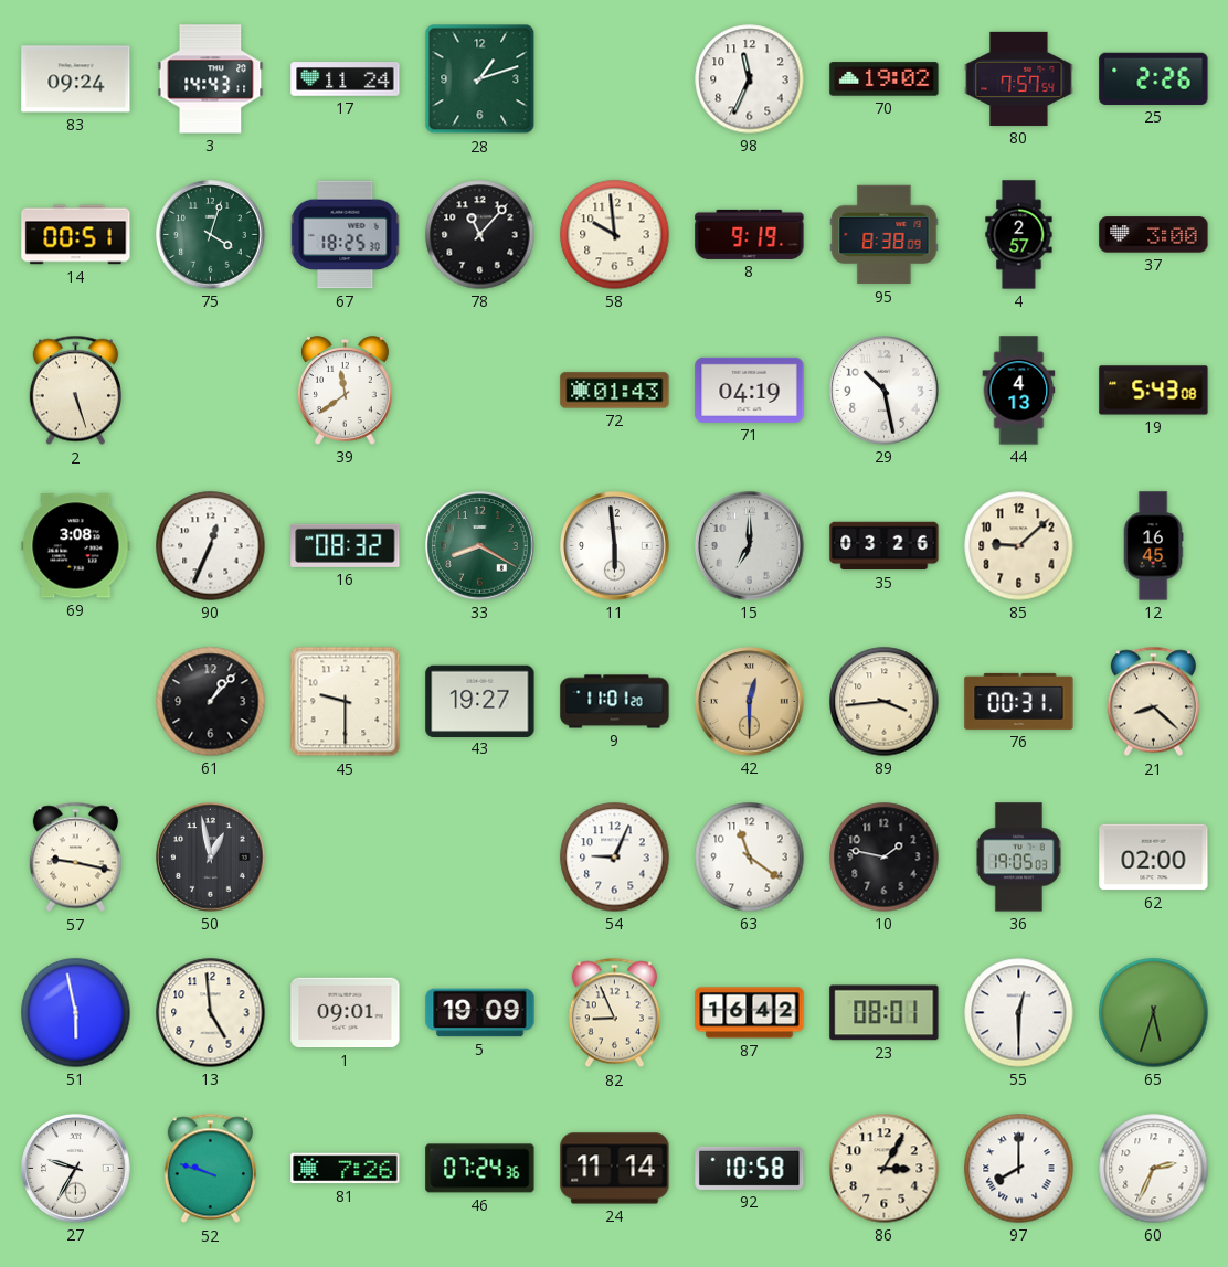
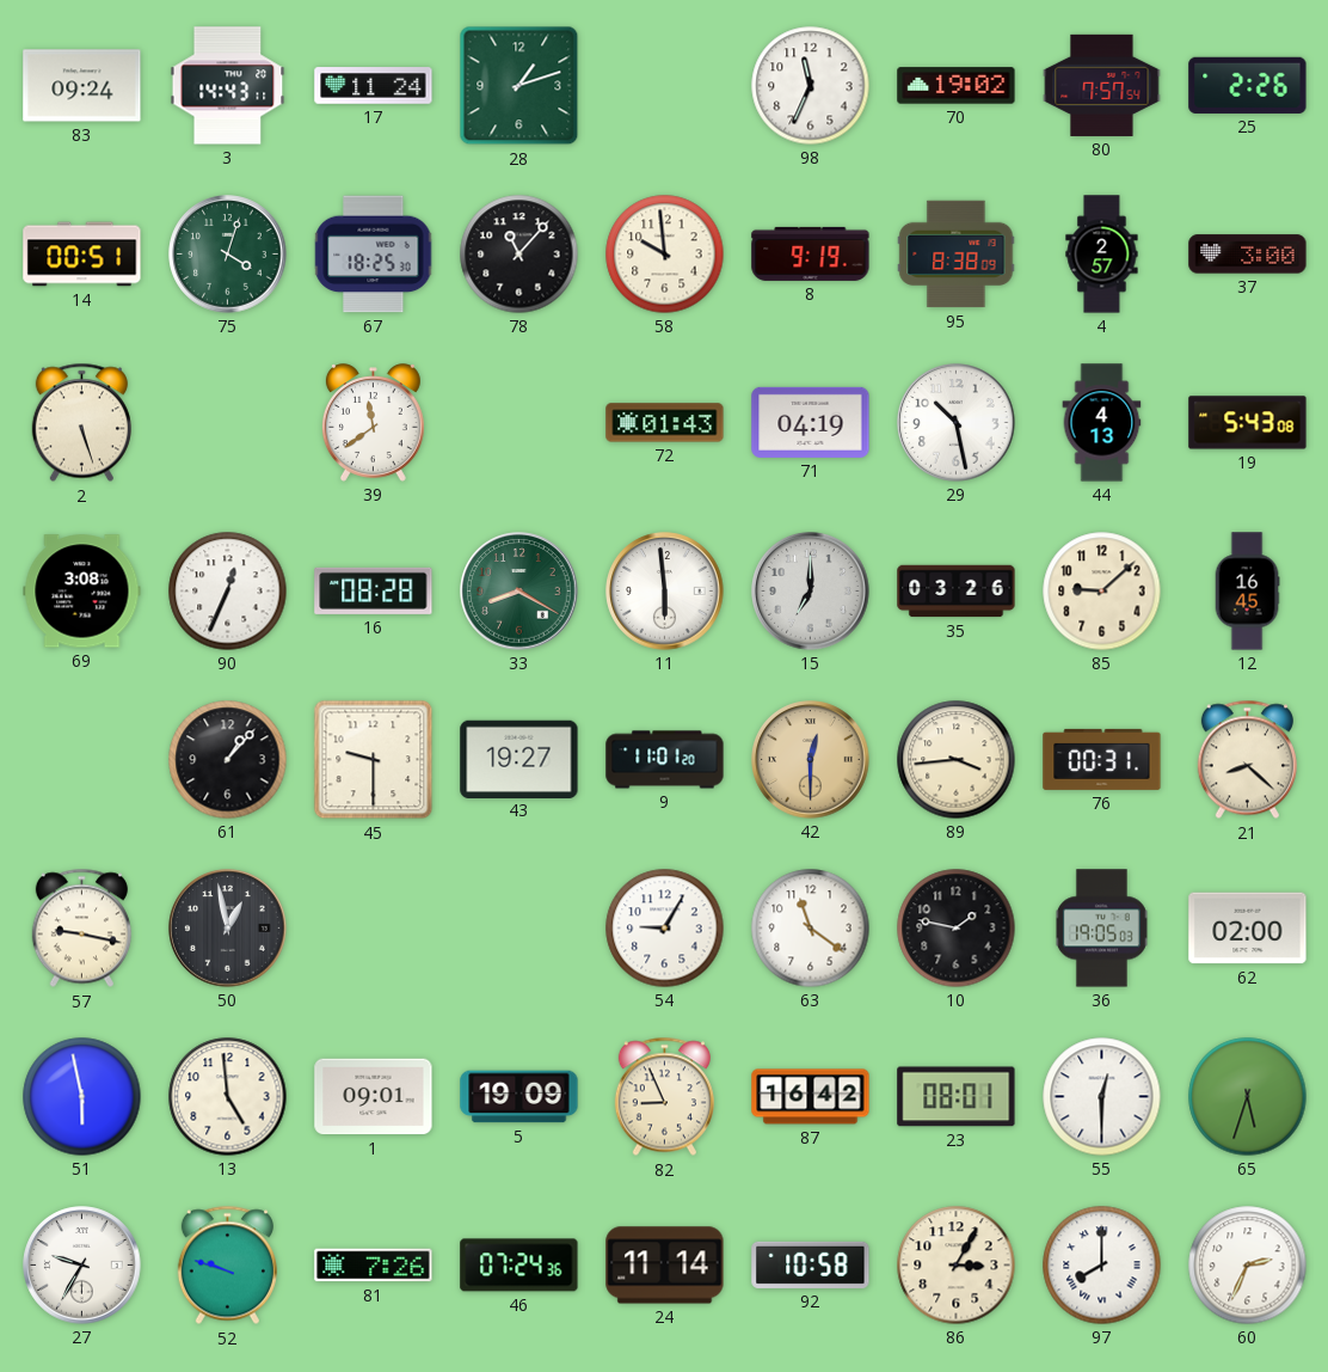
16: 08:32 -> 08:28
54: 9:04 -> 9:05
